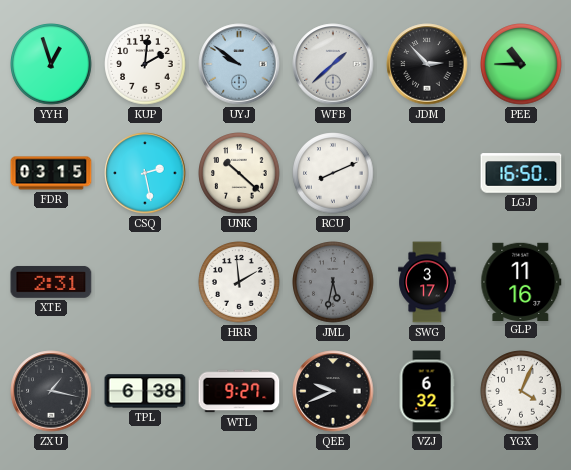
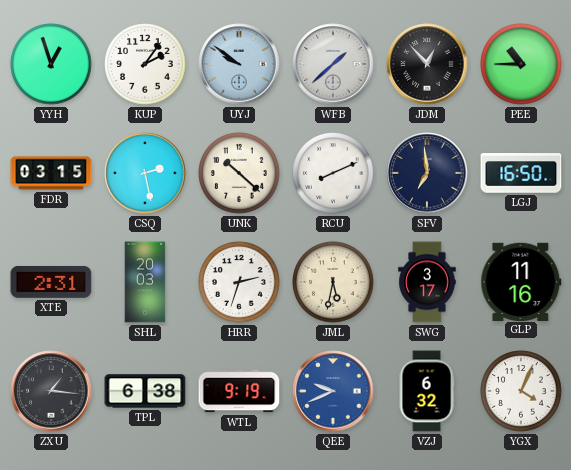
KUP: 2:01 -> 2:06
JDM: 2:53 -> 12:53
SFV: none -> 6:59
SHL: none -> 20:03
HRR: 1:59 -> 2:33
JML dial: grey -> cream
ZXU: 1:17 -> 1:16
WTL: 9:27 -> 9:19
QEE dial: black -> blue
